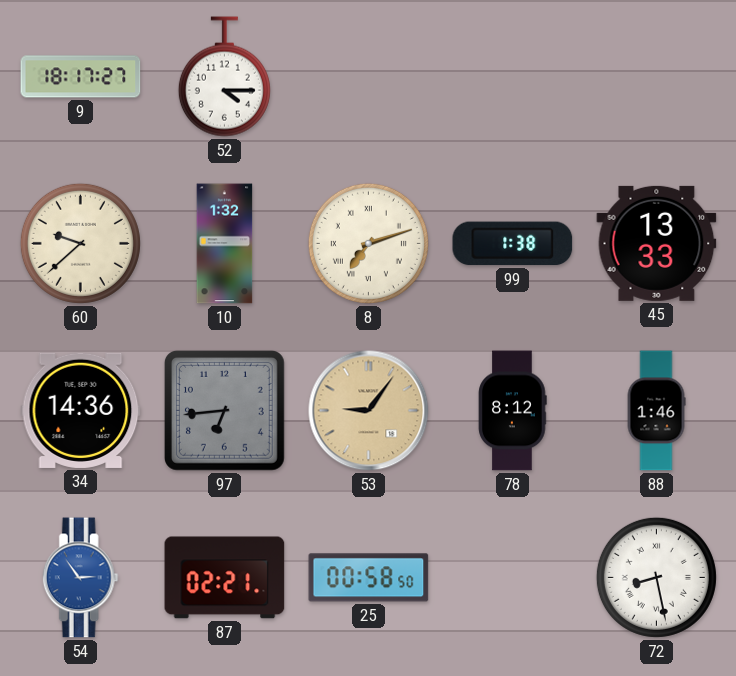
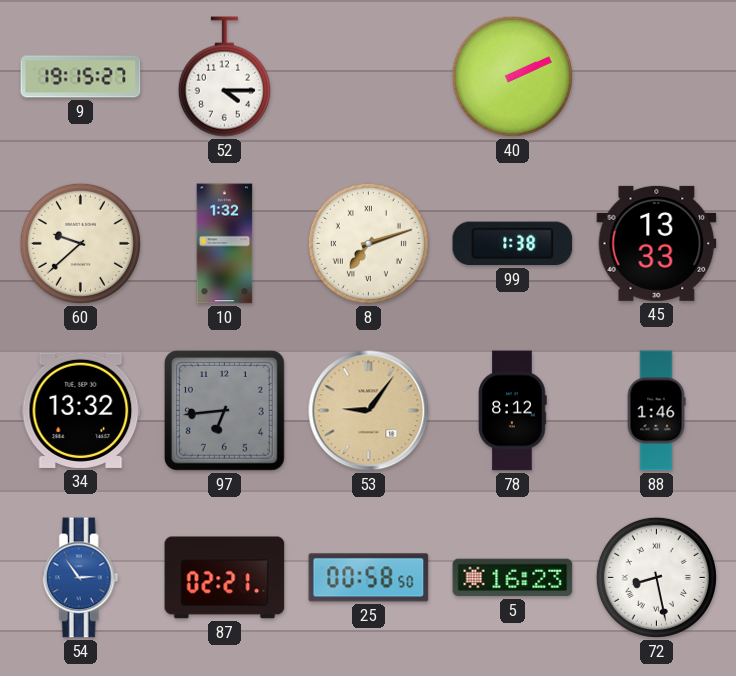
9: 18:17 -> 19:15
40: none -> 2:11
34: 14:36 -> 13:32
5: none -> 16:23
